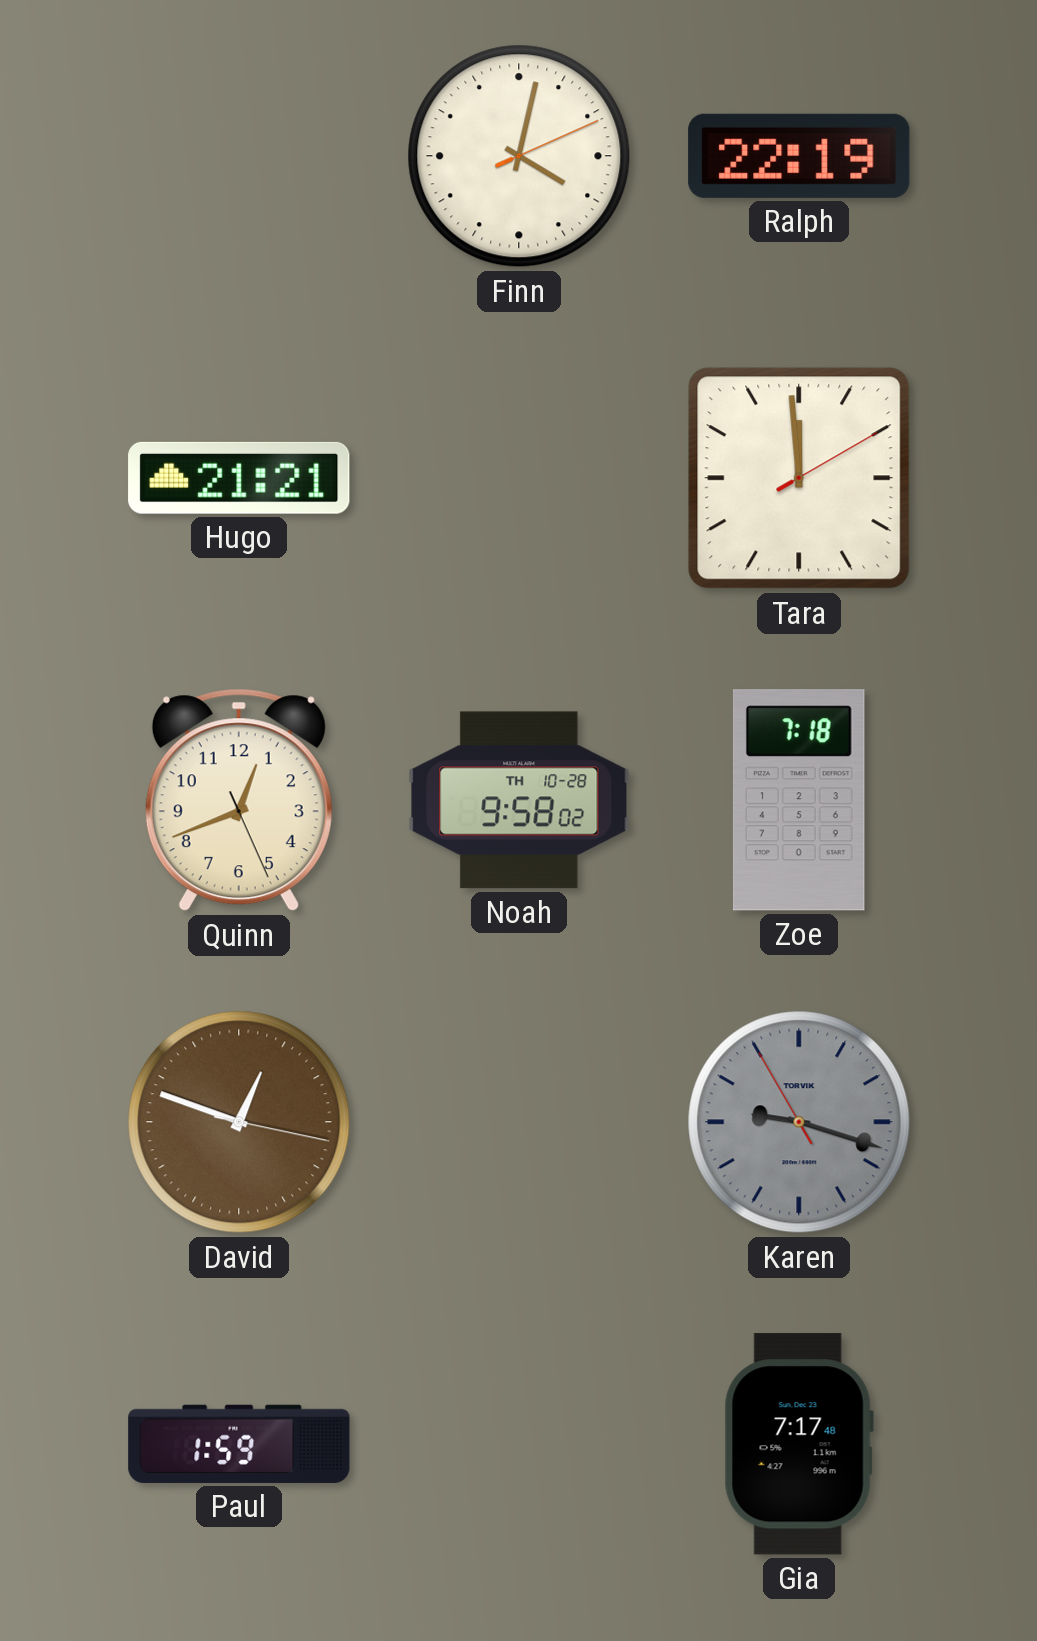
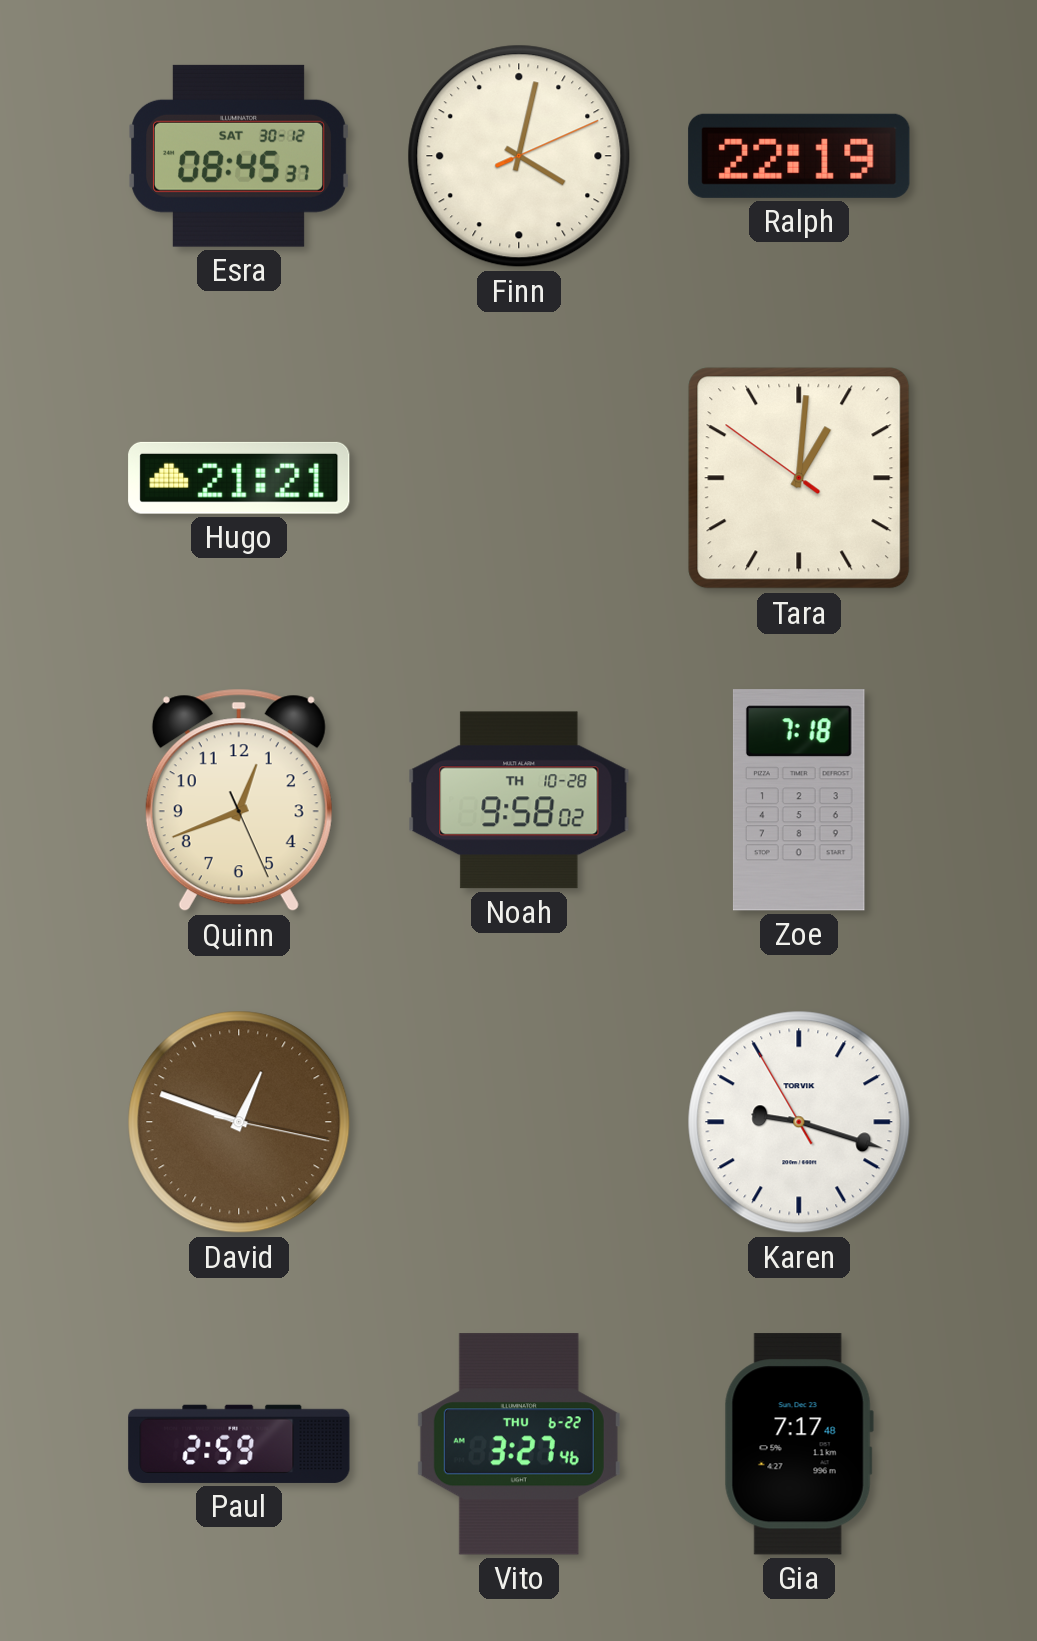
Esra: none -> 08:45
Tara: 11:59 -> 1:00
Karen dial: grey -> white
Paul: 1:59 -> 2:59
Vito: none -> 3:27
